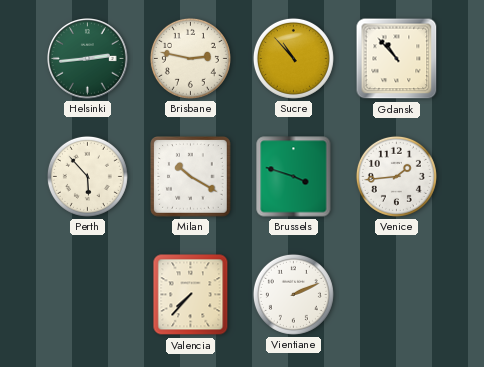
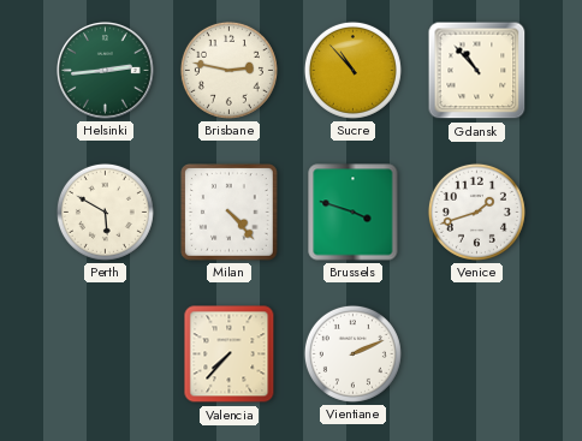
Perth: 5:53 -> 5:50
Milan: 10:20 -> 4:23
Venice: 1:44 -> 1:42
